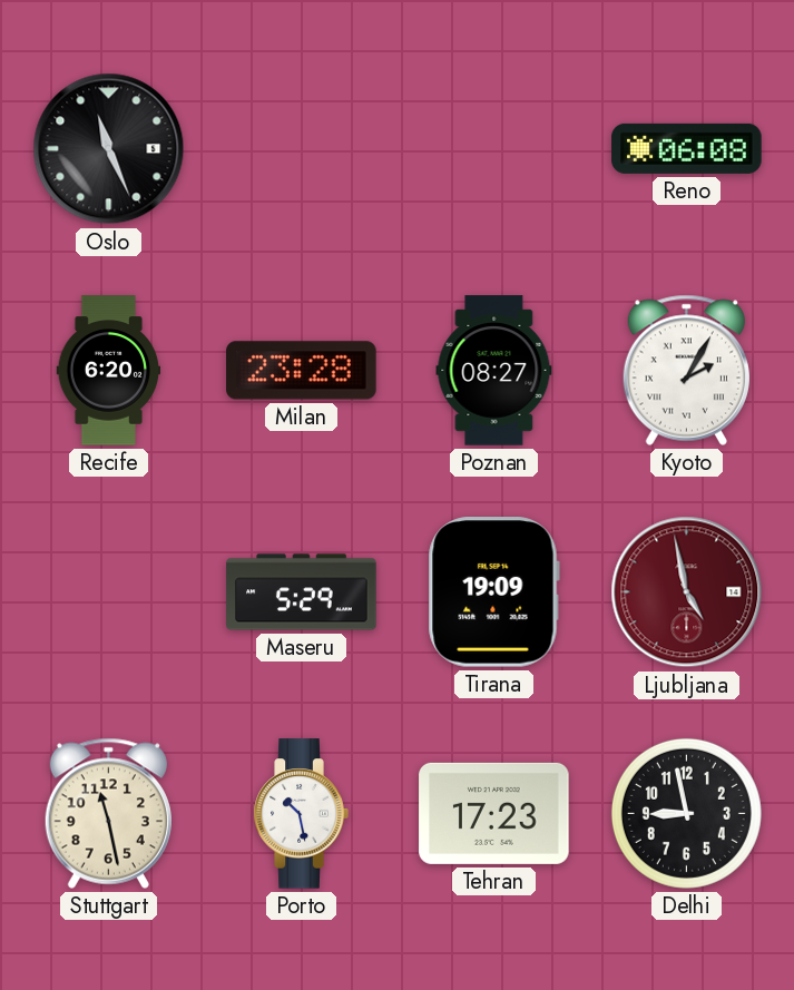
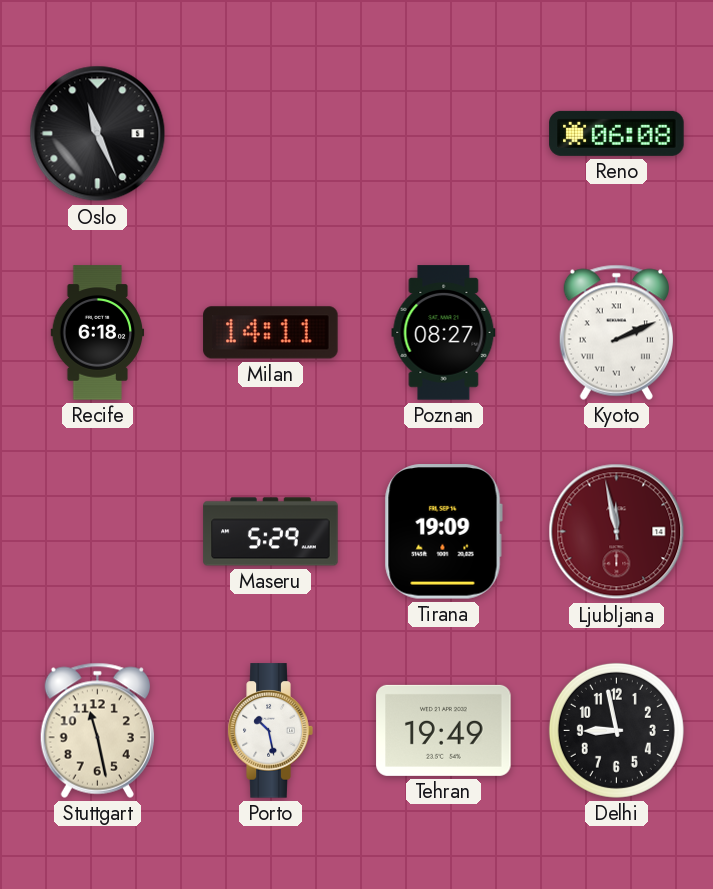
Recife: 6:20 -> 6:18
Milan: 23:28 -> 14:11
Kyoto: 2:05 -> 2:11
Ljubljana: 4:58 -> 11:58
Tehran: 17:23 -> 19:49
